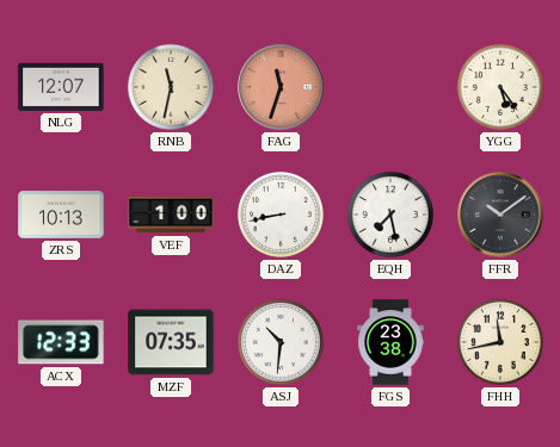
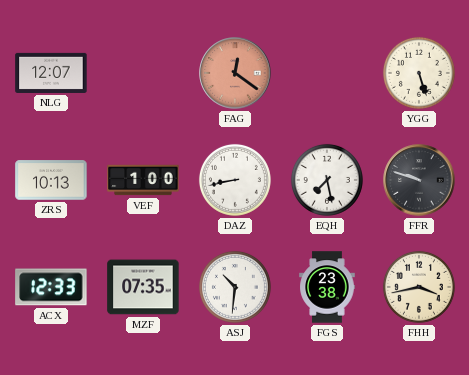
RNB: 11:32 -> none
FAG: 11:33 -> 12:21
YGG: 5:24 -> 5:27
FFR: 10:09 -> 9:48
FHH: 11:43 -> 3:43
